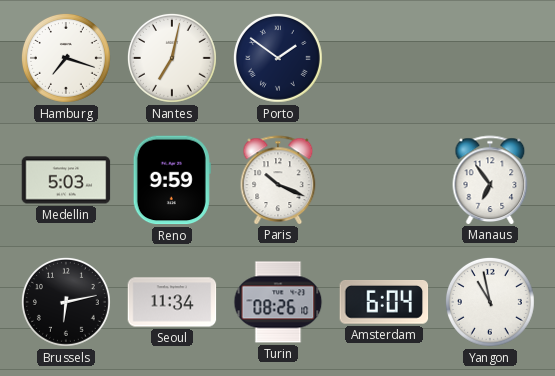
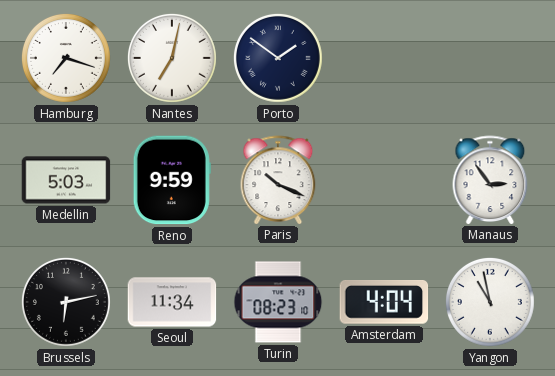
Manaus: 6:54 -> 2:54
Turin: 08:26 -> 08:23
Amsterdam: 6:04 -> 4:04
